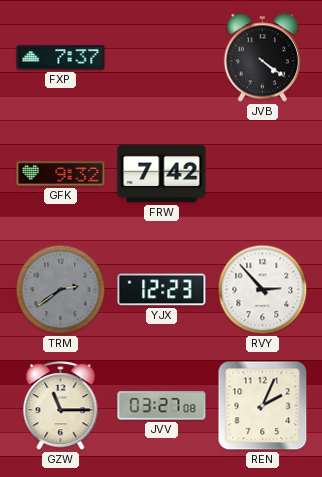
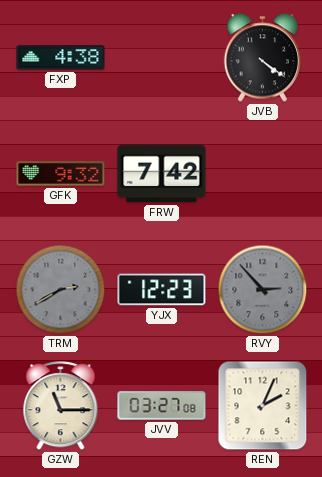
FXP: 7:37 -> 4:38
TRM: 2:39 -> 2:40
RVY dial: white -> grey
